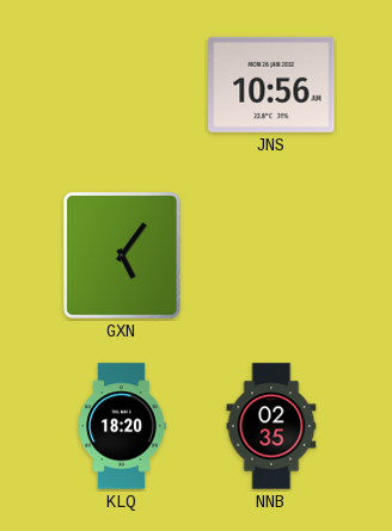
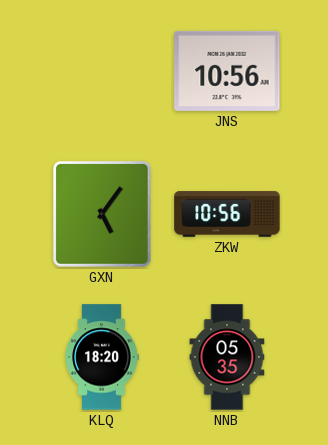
ZKW: none -> 10:56
NNB: 02:35 -> 05:35
